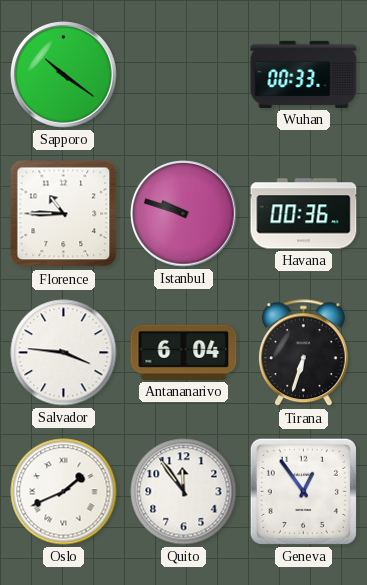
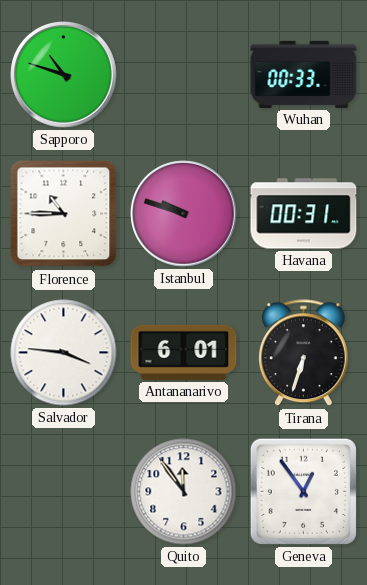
Sapporo: 10:21 -> 10:48
Havana: 00:36 -> 00:31
Antananarivo: 6:04 -> 6:01
Oslo: 1:41 -> none
